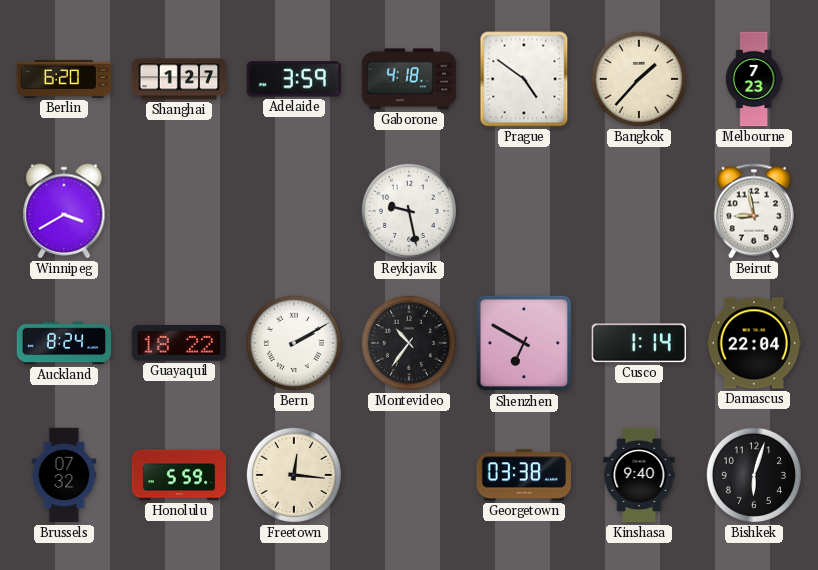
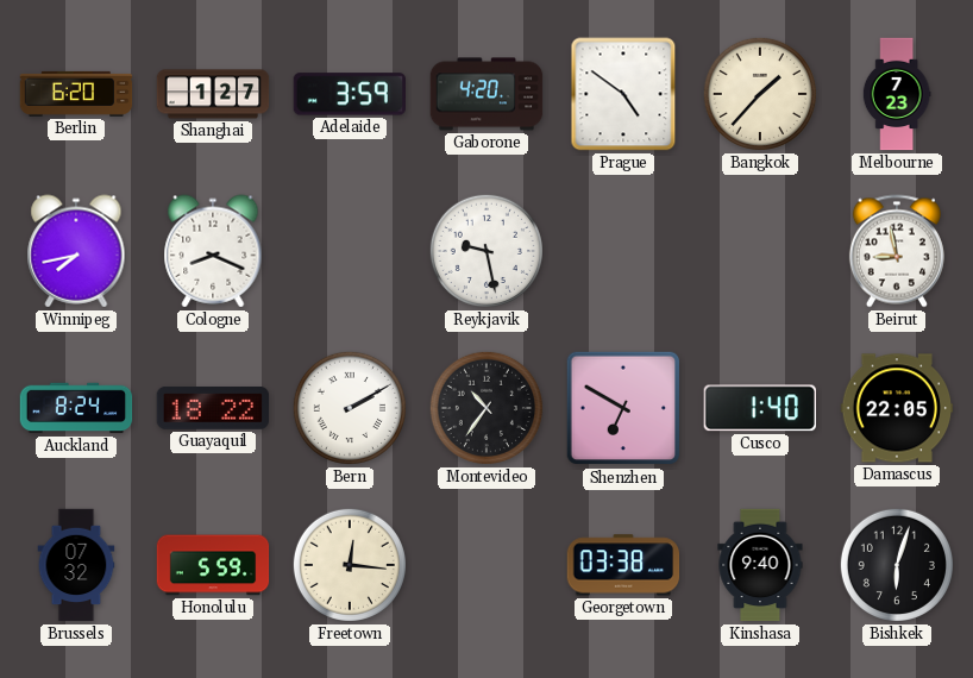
Gaborone: 4:18 -> 4:20
Winnipeg: 3:40 -> 7:43
Cologne: none -> 8:19
Cusco: 1:14 -> 1:40
Damascus: 22:04 -> 22:05
